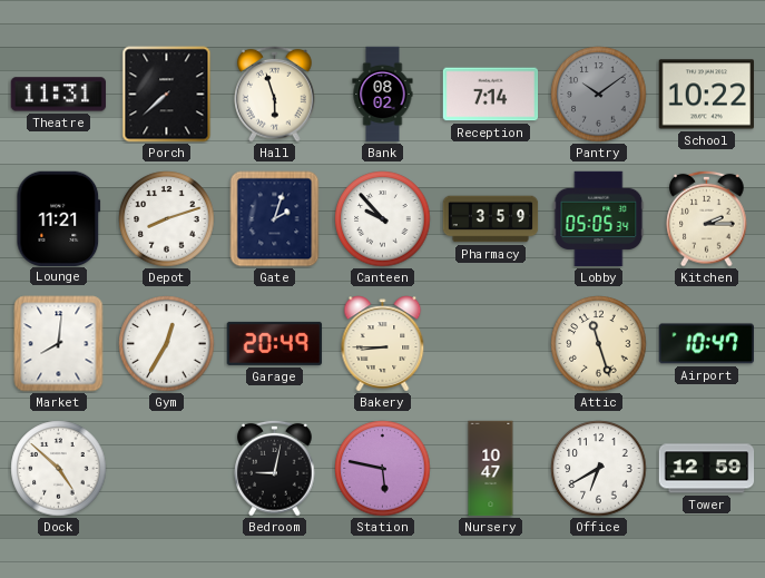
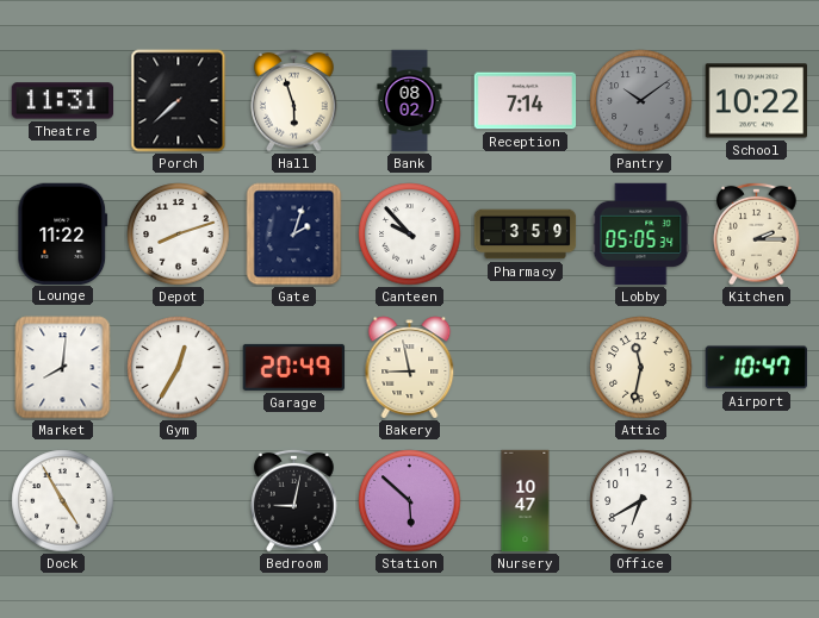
Lounge: 11:21 -> 11:22
Bakery: 8:45 -> 8:58
Attic: 11:27 -> 11:32
Dock: 4:52 -> 4:55
Station: 5:47 -> 5:52
Tower: 12:59 -> none
